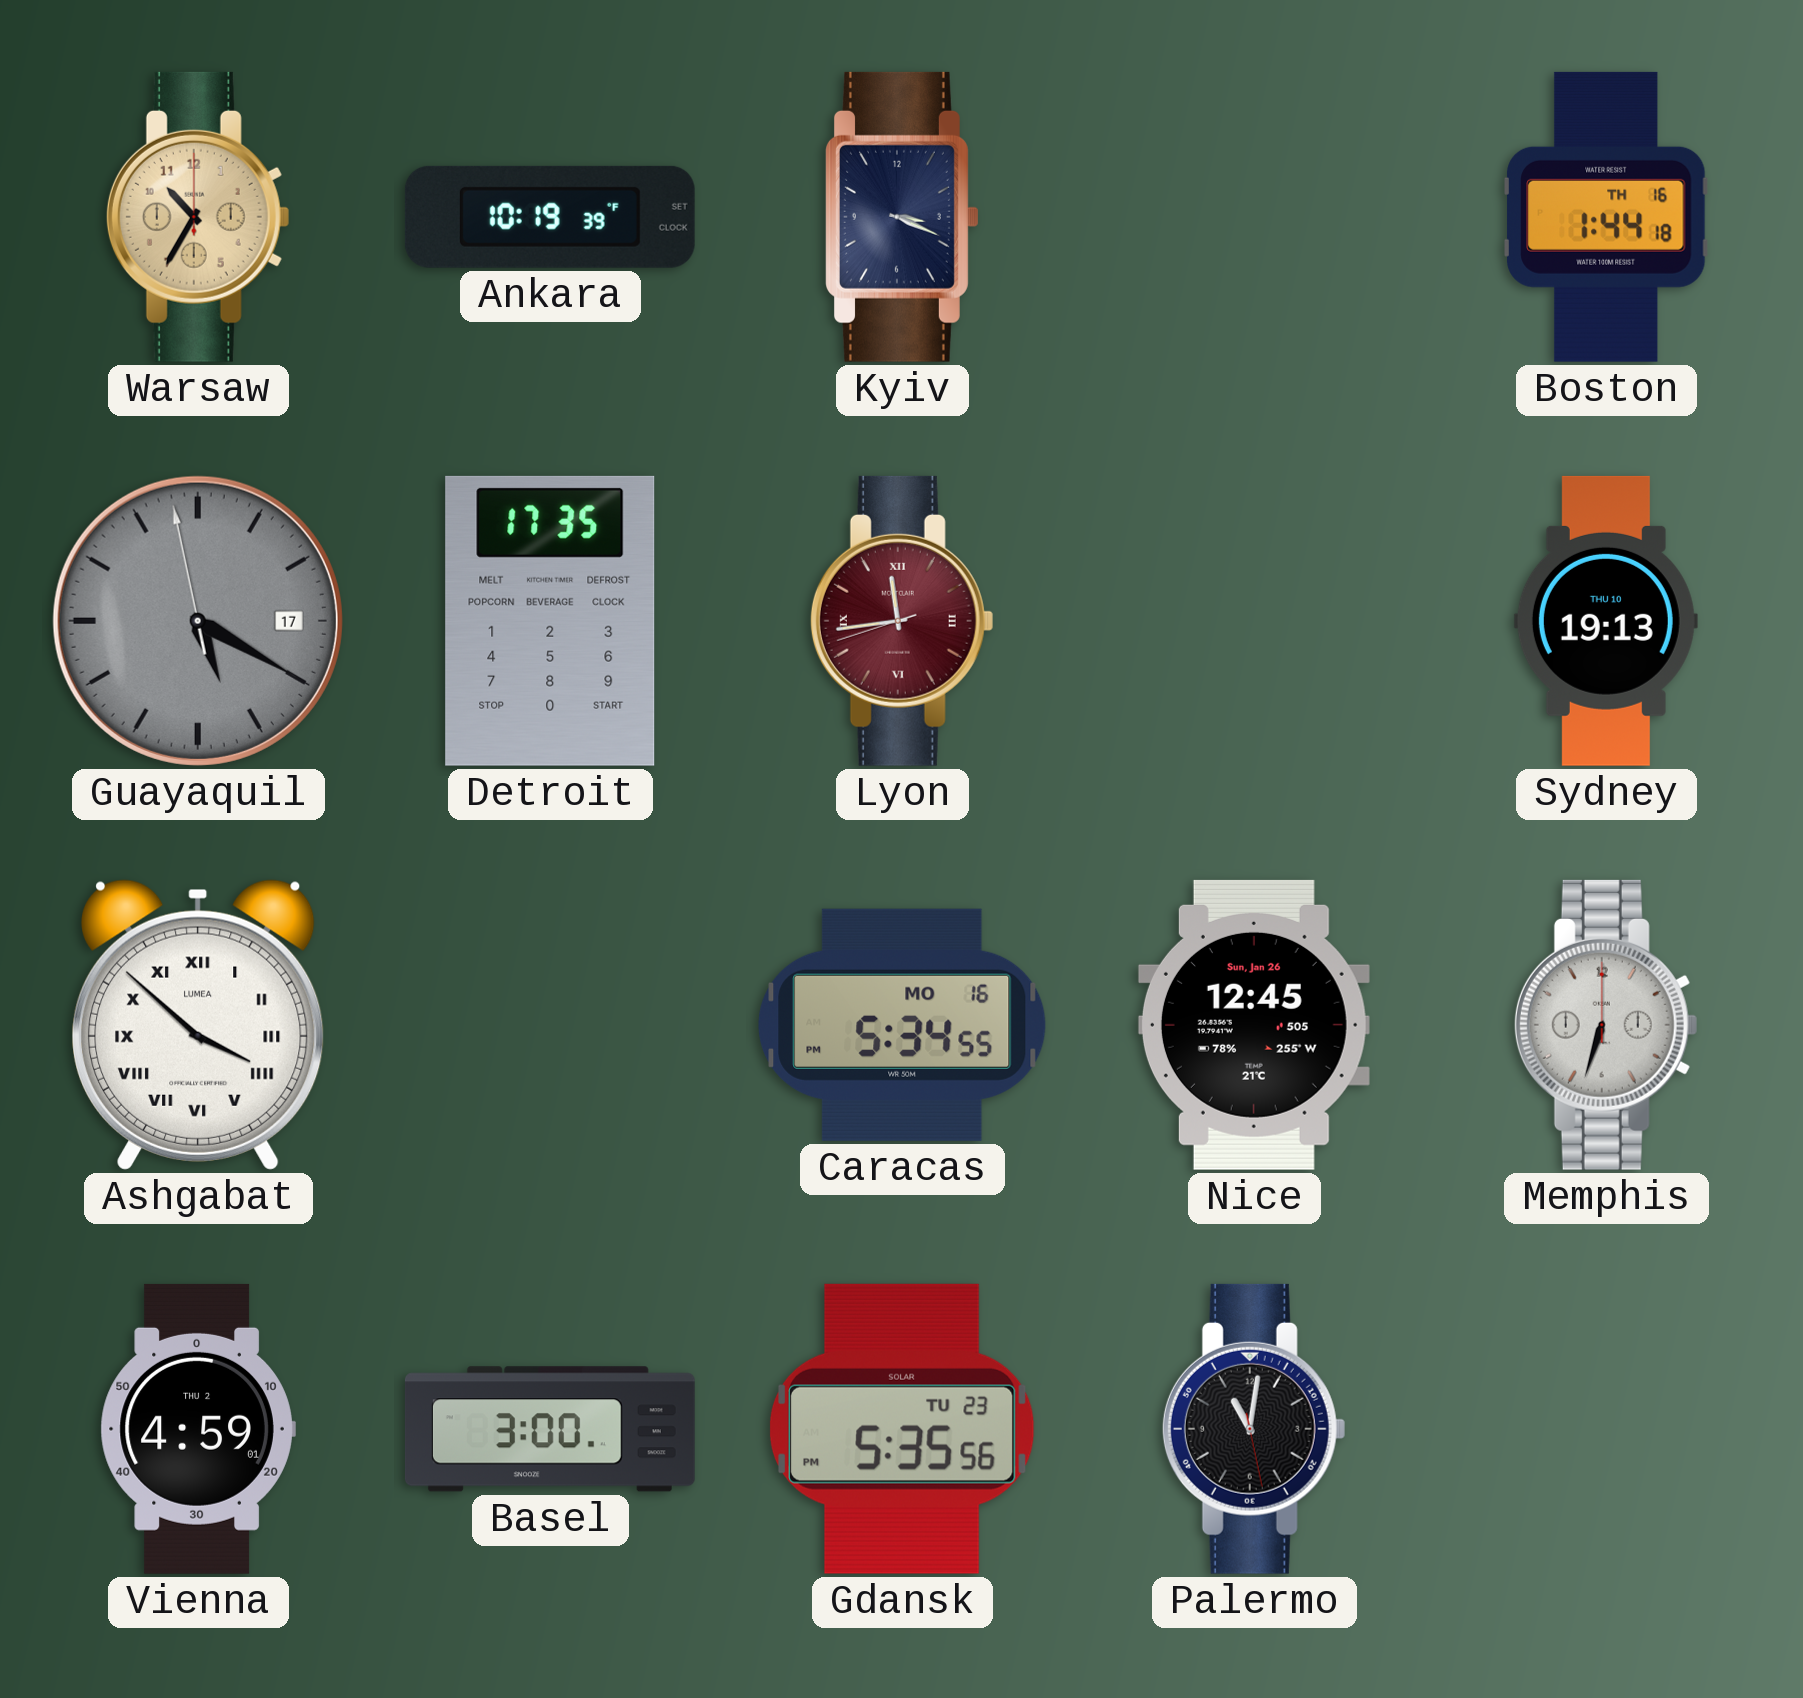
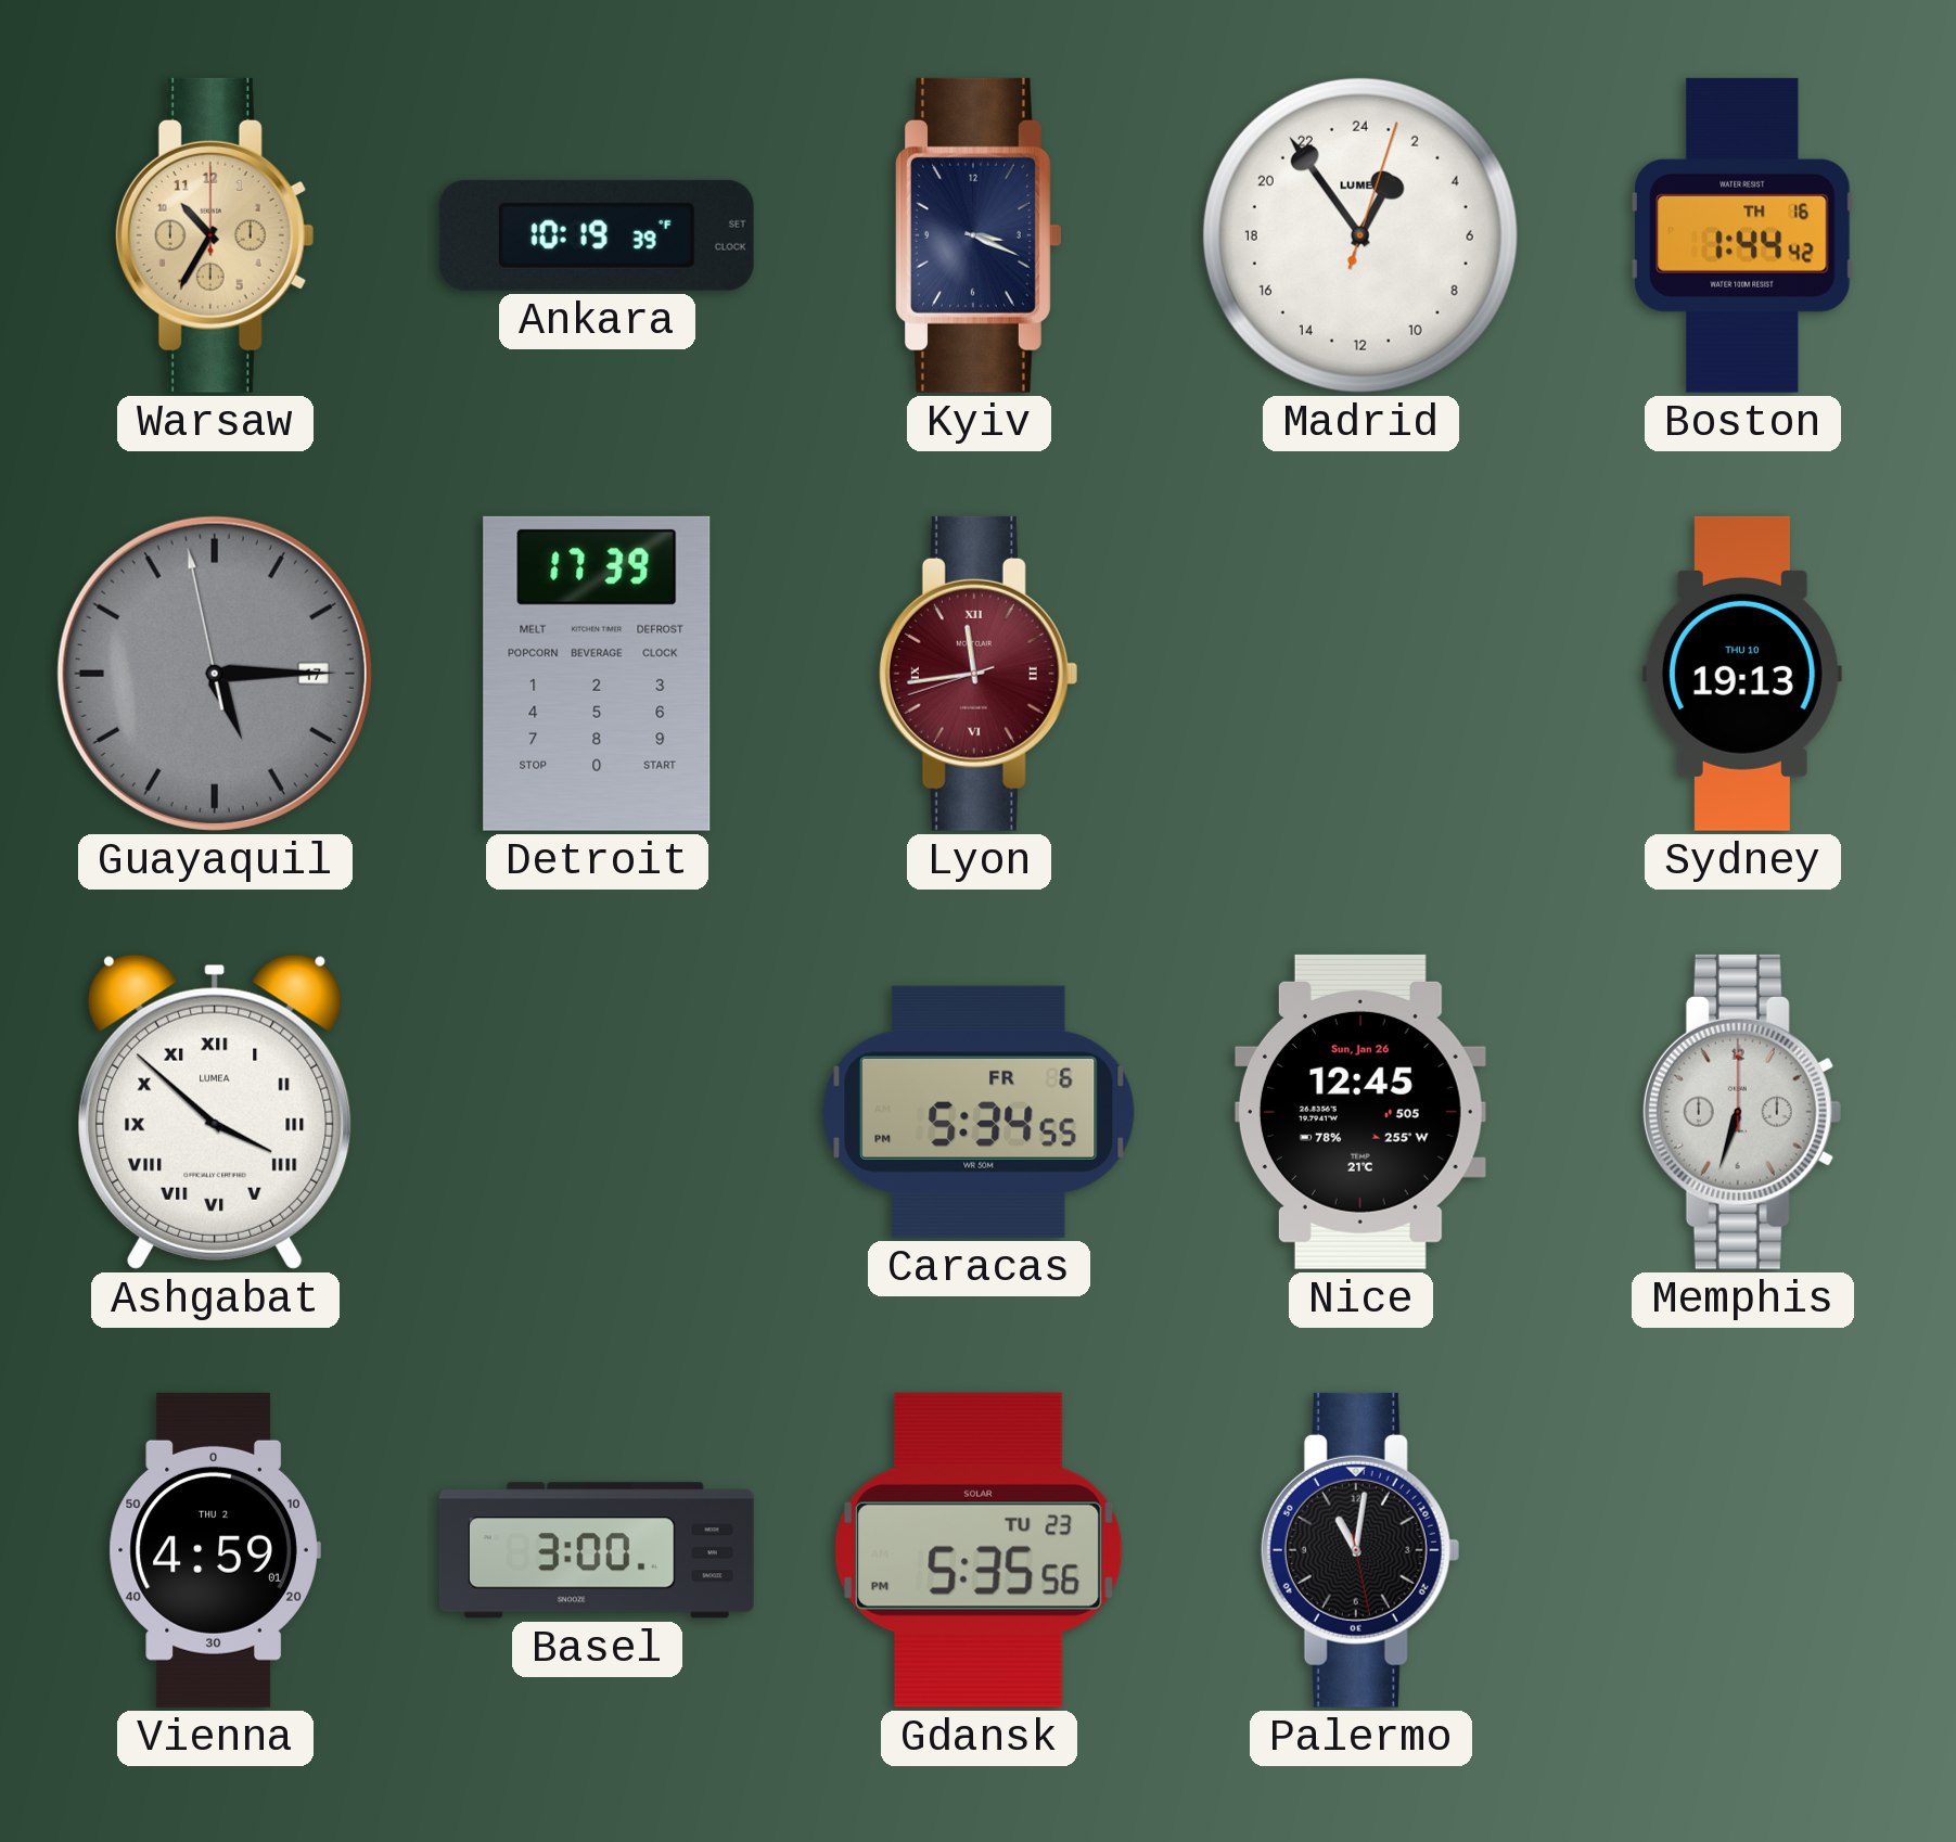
Madrid: none -> 1:54
Boston: 1:44:18 -> 1:44:42
Guayaquil: 5:19 -> 5:14
Detroit: 17:35 -> 17:39
Caracas date: MO 16 -> FR 6
